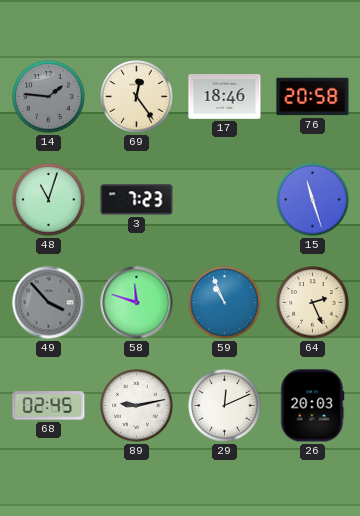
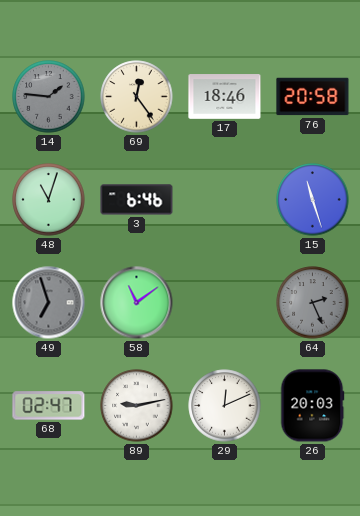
3: 7:23 -> 6:46
49: 3:53 -> 6:57
58: 11:48 -> 11:09
59: 10:56 -> none
64 dial: cream -> grey
68: 02:45 -> 02:47
